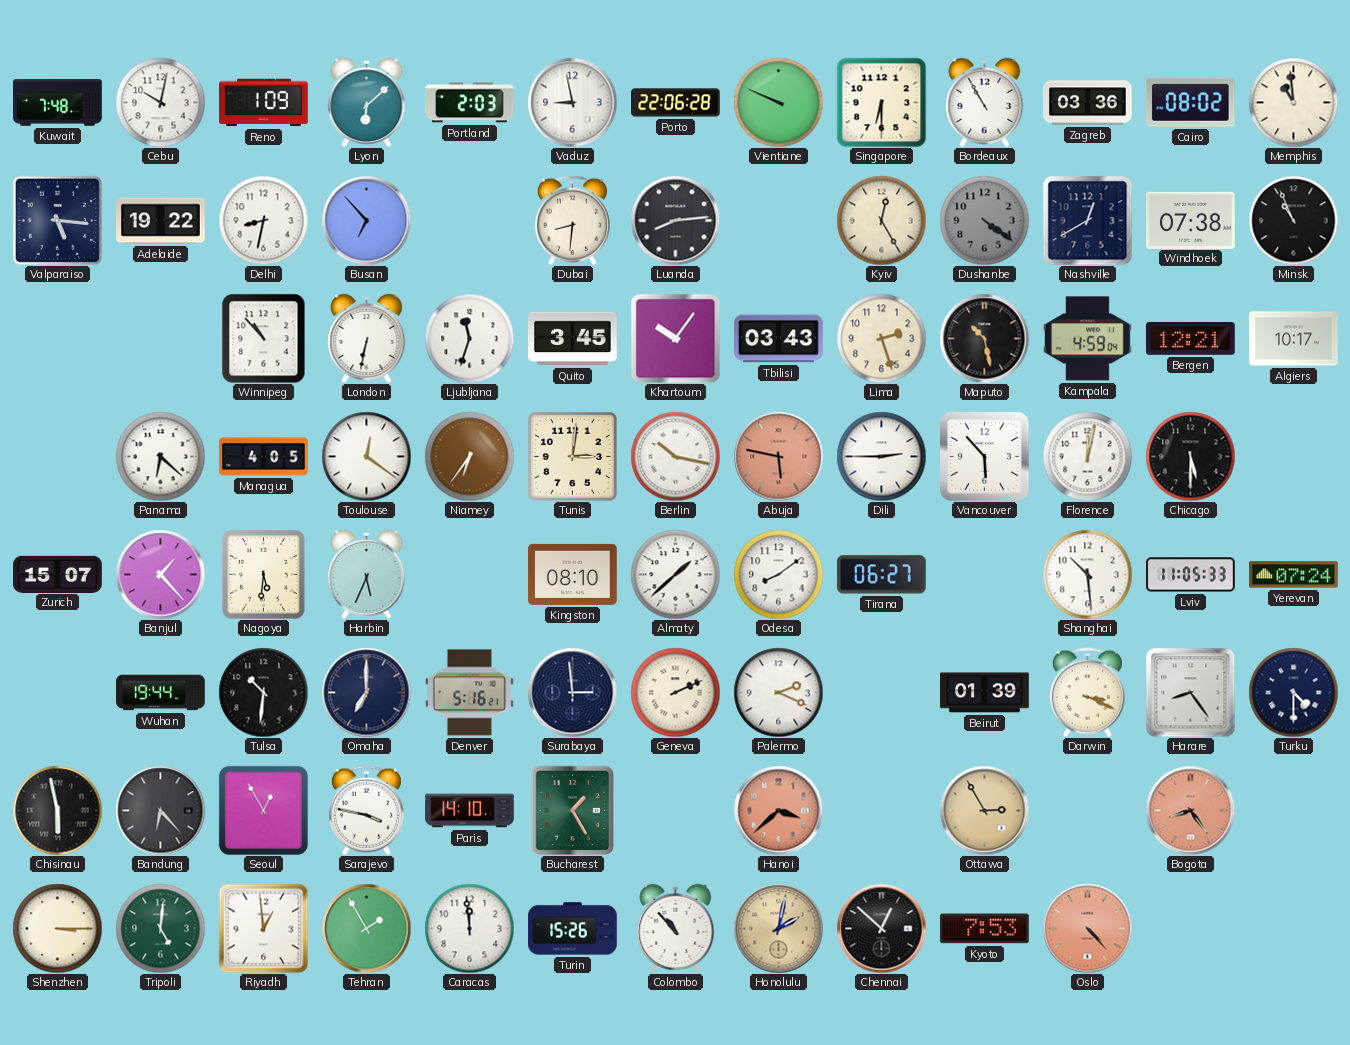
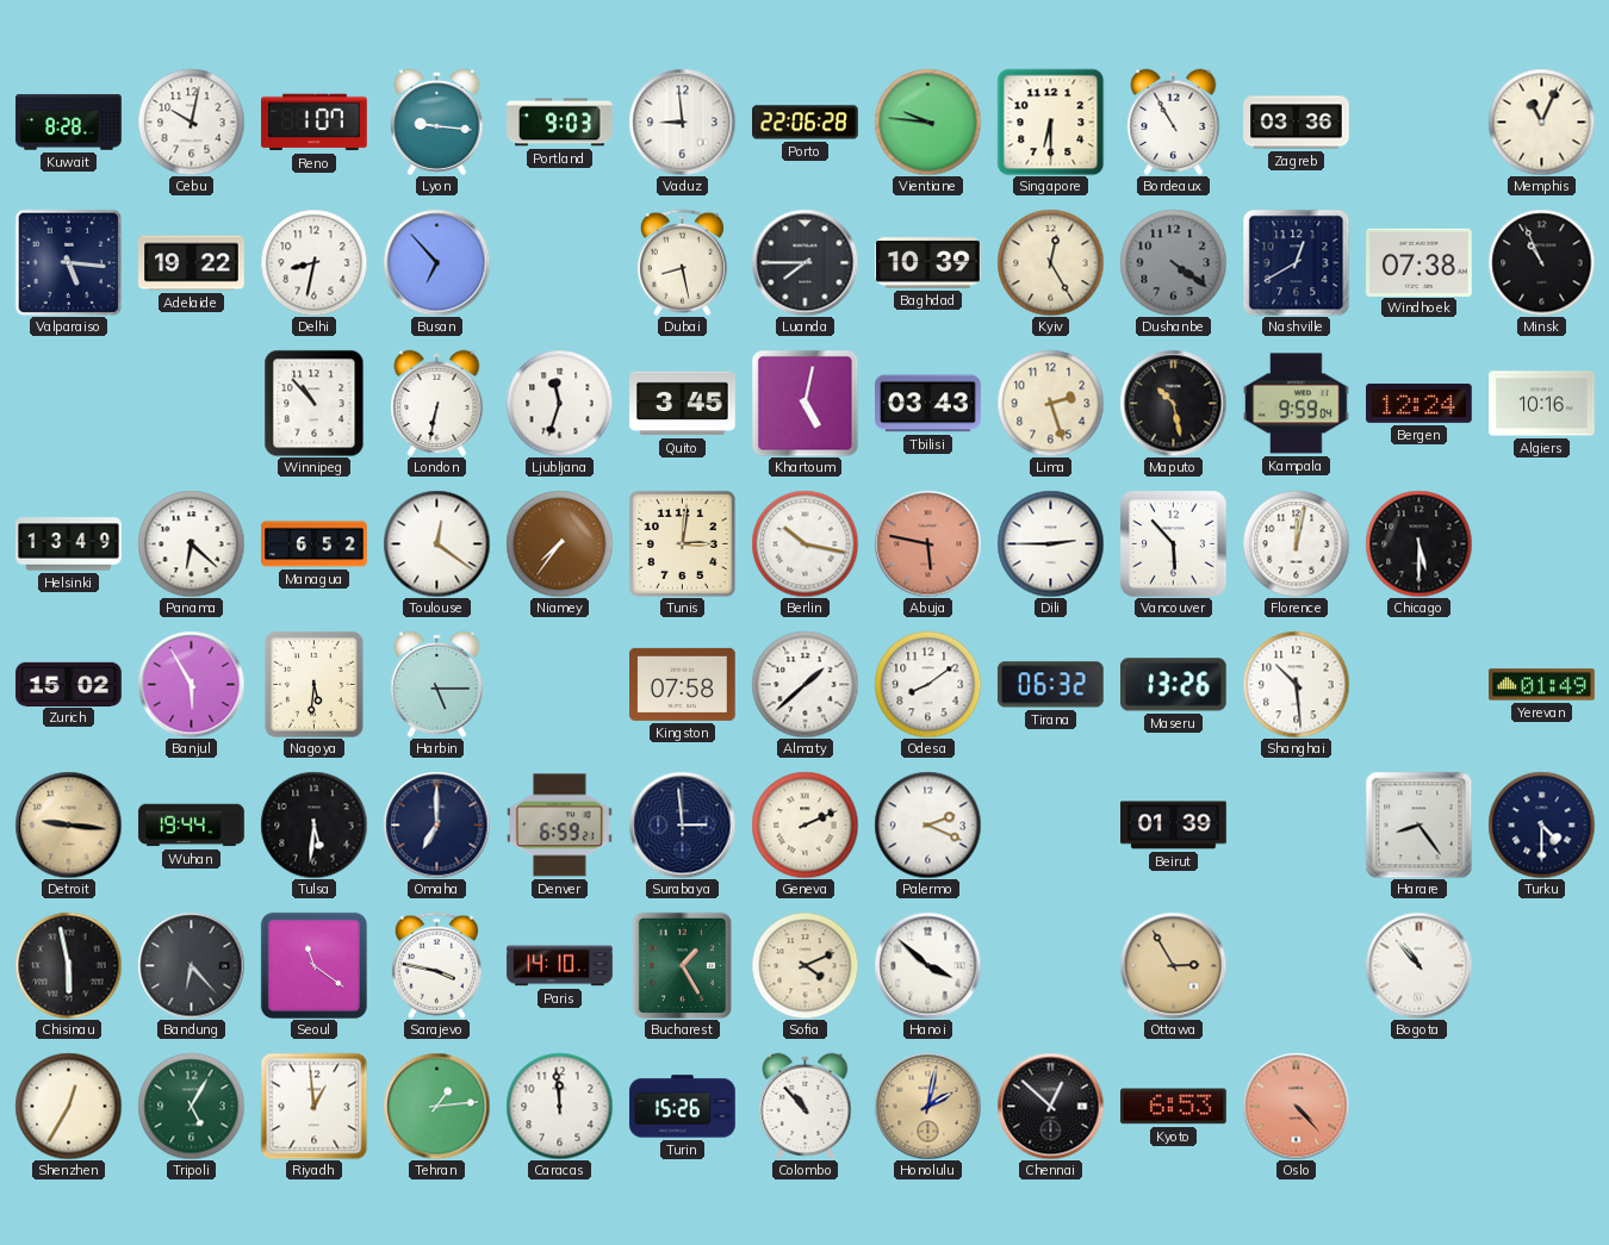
Kuwait: 7:48 -> 8:28
Reno: 1:09 -> 1:07
Lyon: 6:08 -> 9:16
Portland: 2:03 -> 9:03
Vaduz: 8:58 -> 8:59
Vientiane: 9:49 -> 9:46
Cairo: 08:02 -> none
Memphis: 10:59 -> 11:04
Dubai: 8:31 -> 8:28
Luanda: 8:14 -> 7:45
Baghdad: none -> 10:39
Khartoum: 10:06 -> 5:02
Kampala: 4:59 -> 9:59
Bergen: 12:21 -> 12:24
Algiers: 10:17 -> 10:16
Helsinki: none -> 13:49
Managua: 4:05 -> 6:52
Niamey: 6:36 -> 7:36
Zurich: 15:07 -> 15:02
Banjul: 1:23 -> 5:55
Harbin: 5:34 -> 5:15
Kingston: 08:10 -> 07:58
Tirana: 06:27 -> 06:32
Maseru: none -> 13:26
Lviv: 11:05 -> none
Yerevan: 07:24 -> 01:49
Detroit: none -> 9:16
Tulsa: 10:31 -> 5:31
Denver: 5:16 -> 6:59
Darwin: 3:19 -> none
Seoul: 12:55 -> 11:21
Sofia: none -> 4:11
Hanoi: 3:38 -> 3:52
Hanoi dial: salmon -> white
Bogota: 8:24 -> 10:53
Bogota dial: salmon -> white
Shenzhen: 3:15 -> 12:35
Tripoli: 5:01 -> 5:05
Tehran: 1:55 -> 1:14
Kyoto: 7:53 -> 6:53
